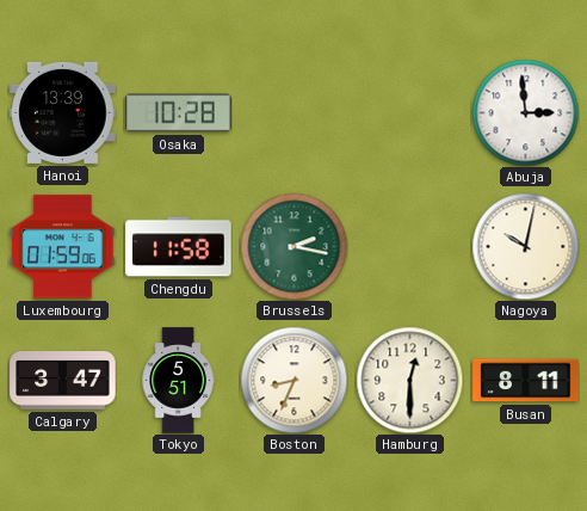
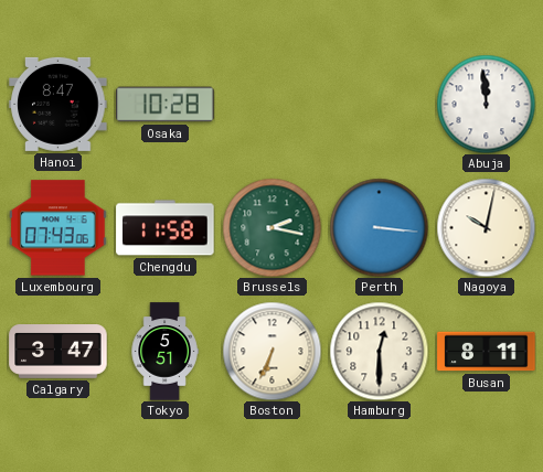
Hanoi: 13:39 -> 8:47
Abuja: 2:59 -> 11:59
Luxembourg: 01:59 -> 07:43
Perth: none -> 3:16
Boston: 8:34 -> 6:34
